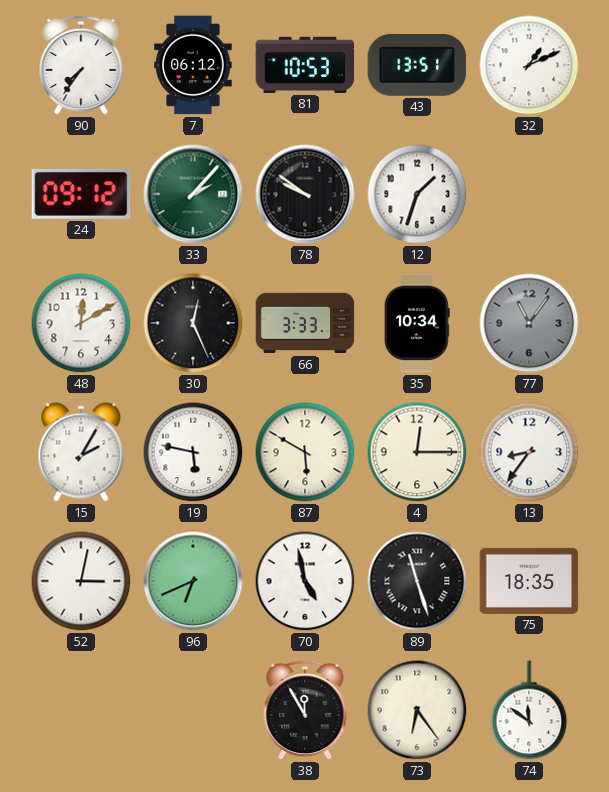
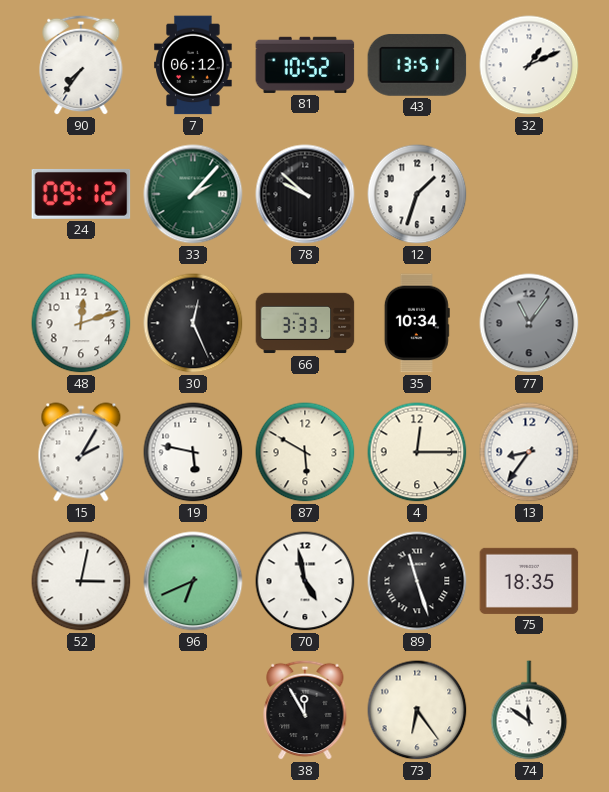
81: 10:53 -> 10:52
78: 9:51 -> 9:52
48: 12:10 -> 12:12
